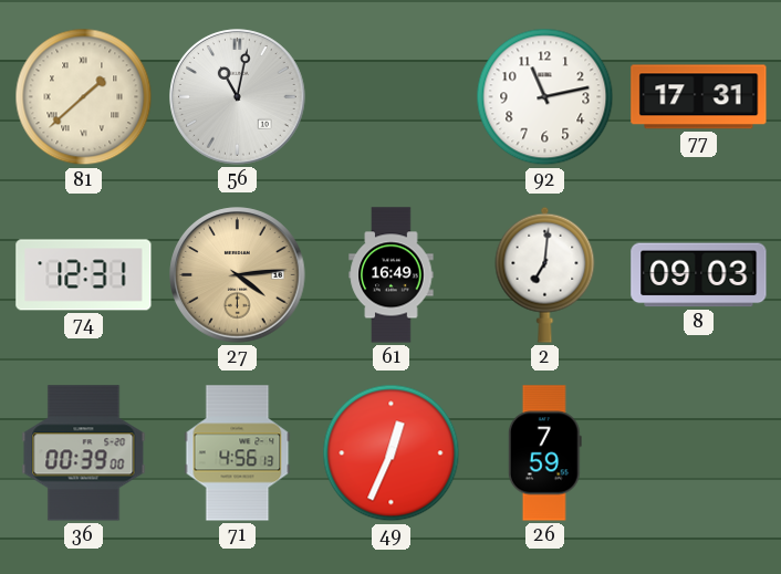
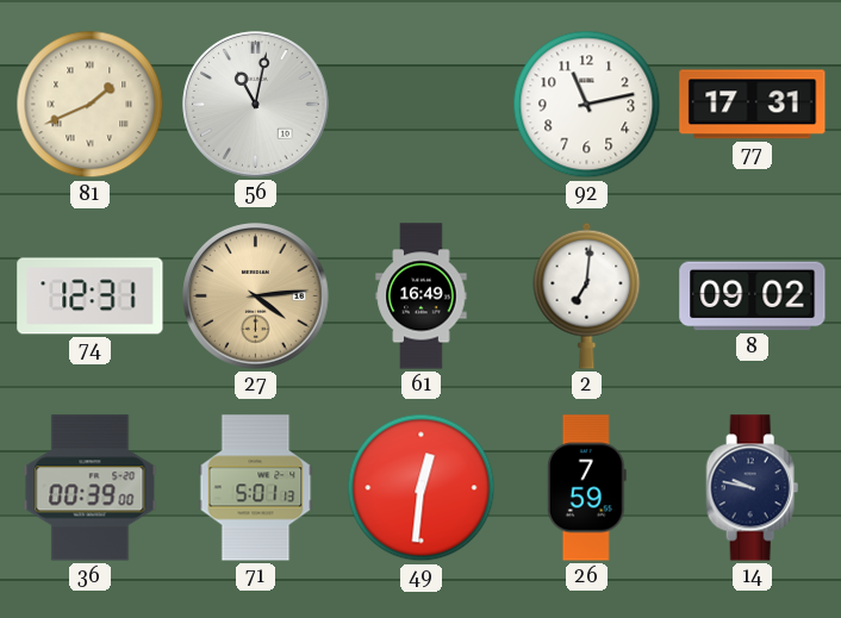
81: 1:38 -> 1:41
8: 09:03 -> 09:02
71: 4:56 -> 5:01
49: 12:34 -> 12:31
14: none -> 9:47
